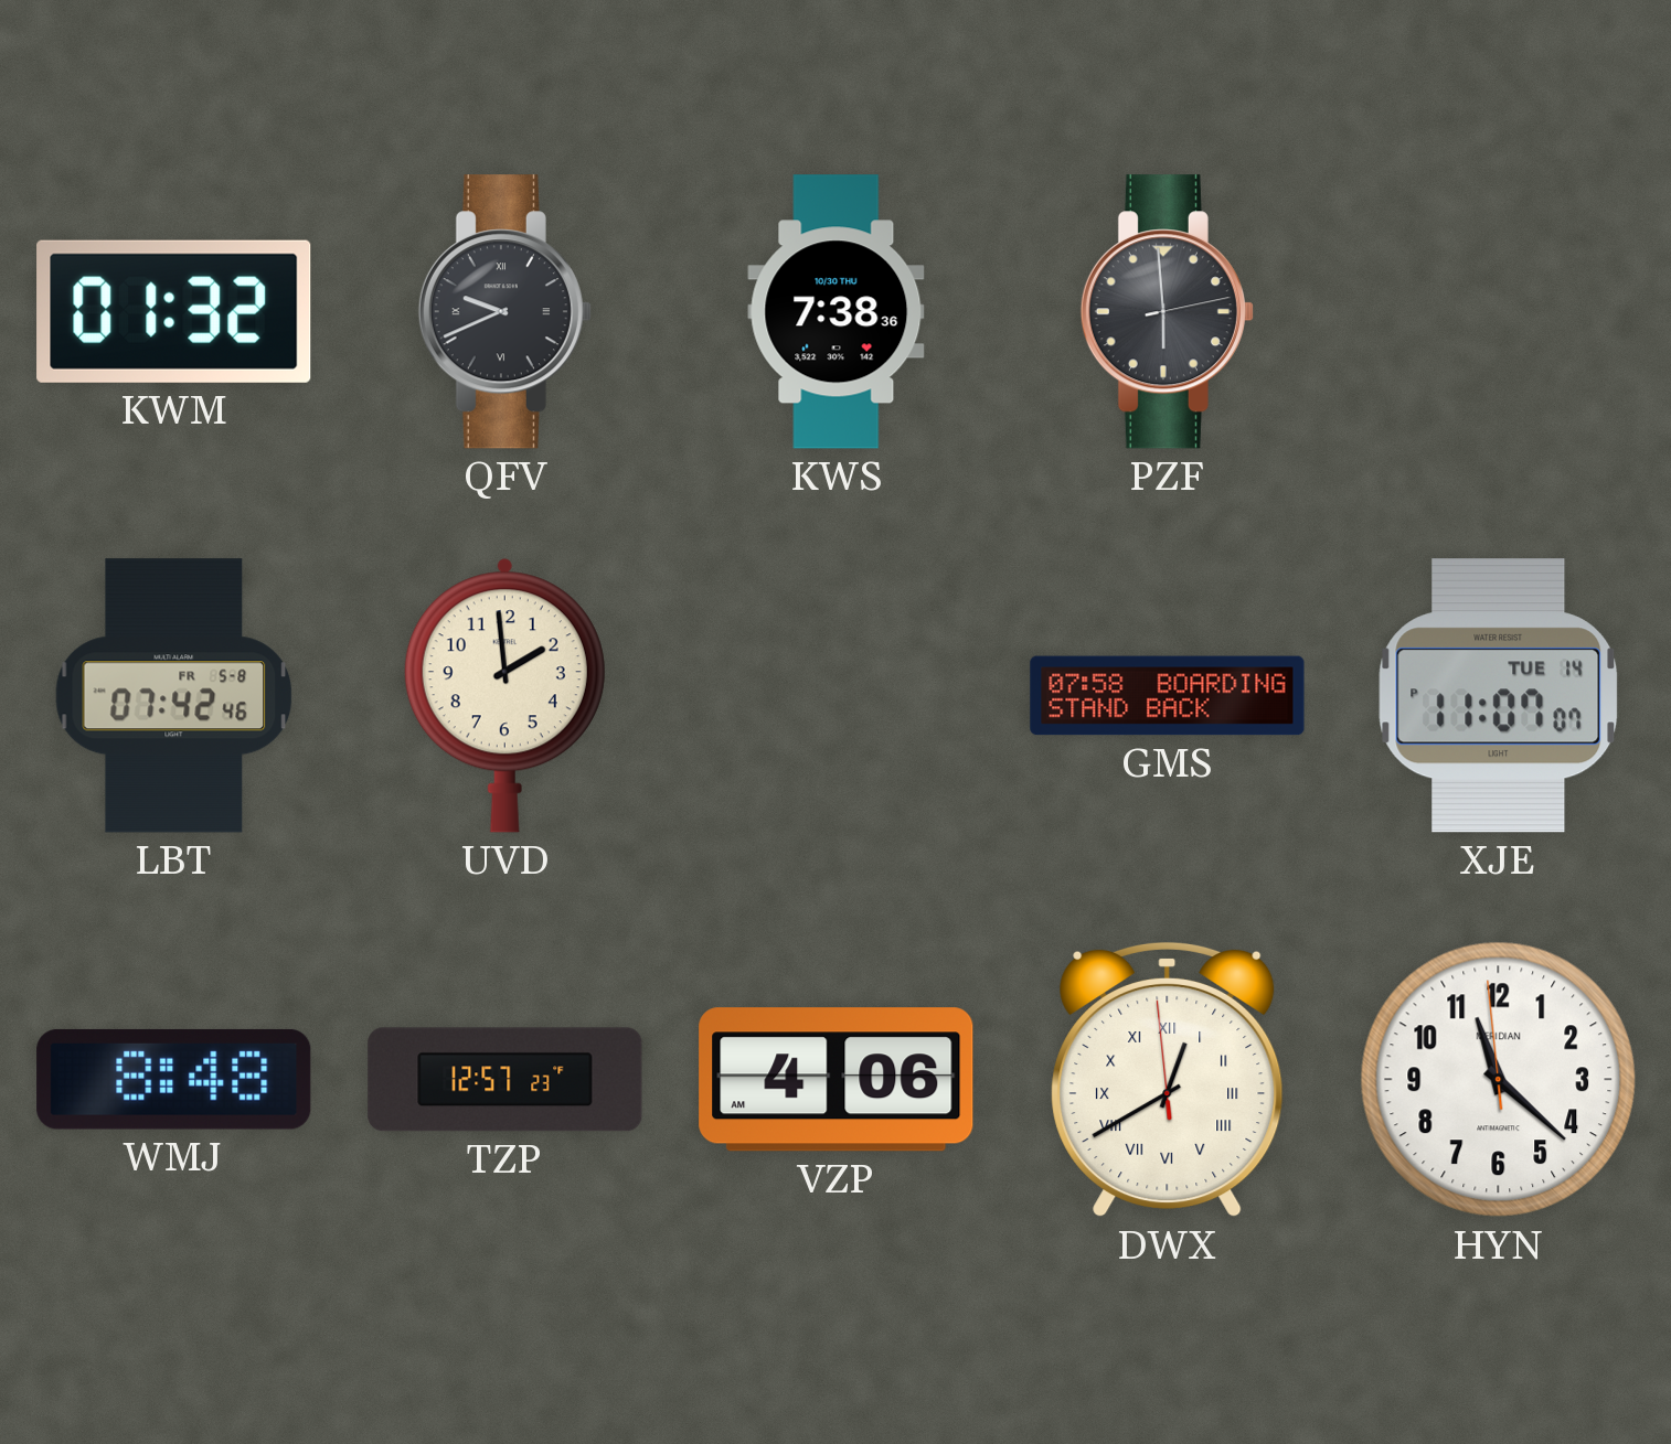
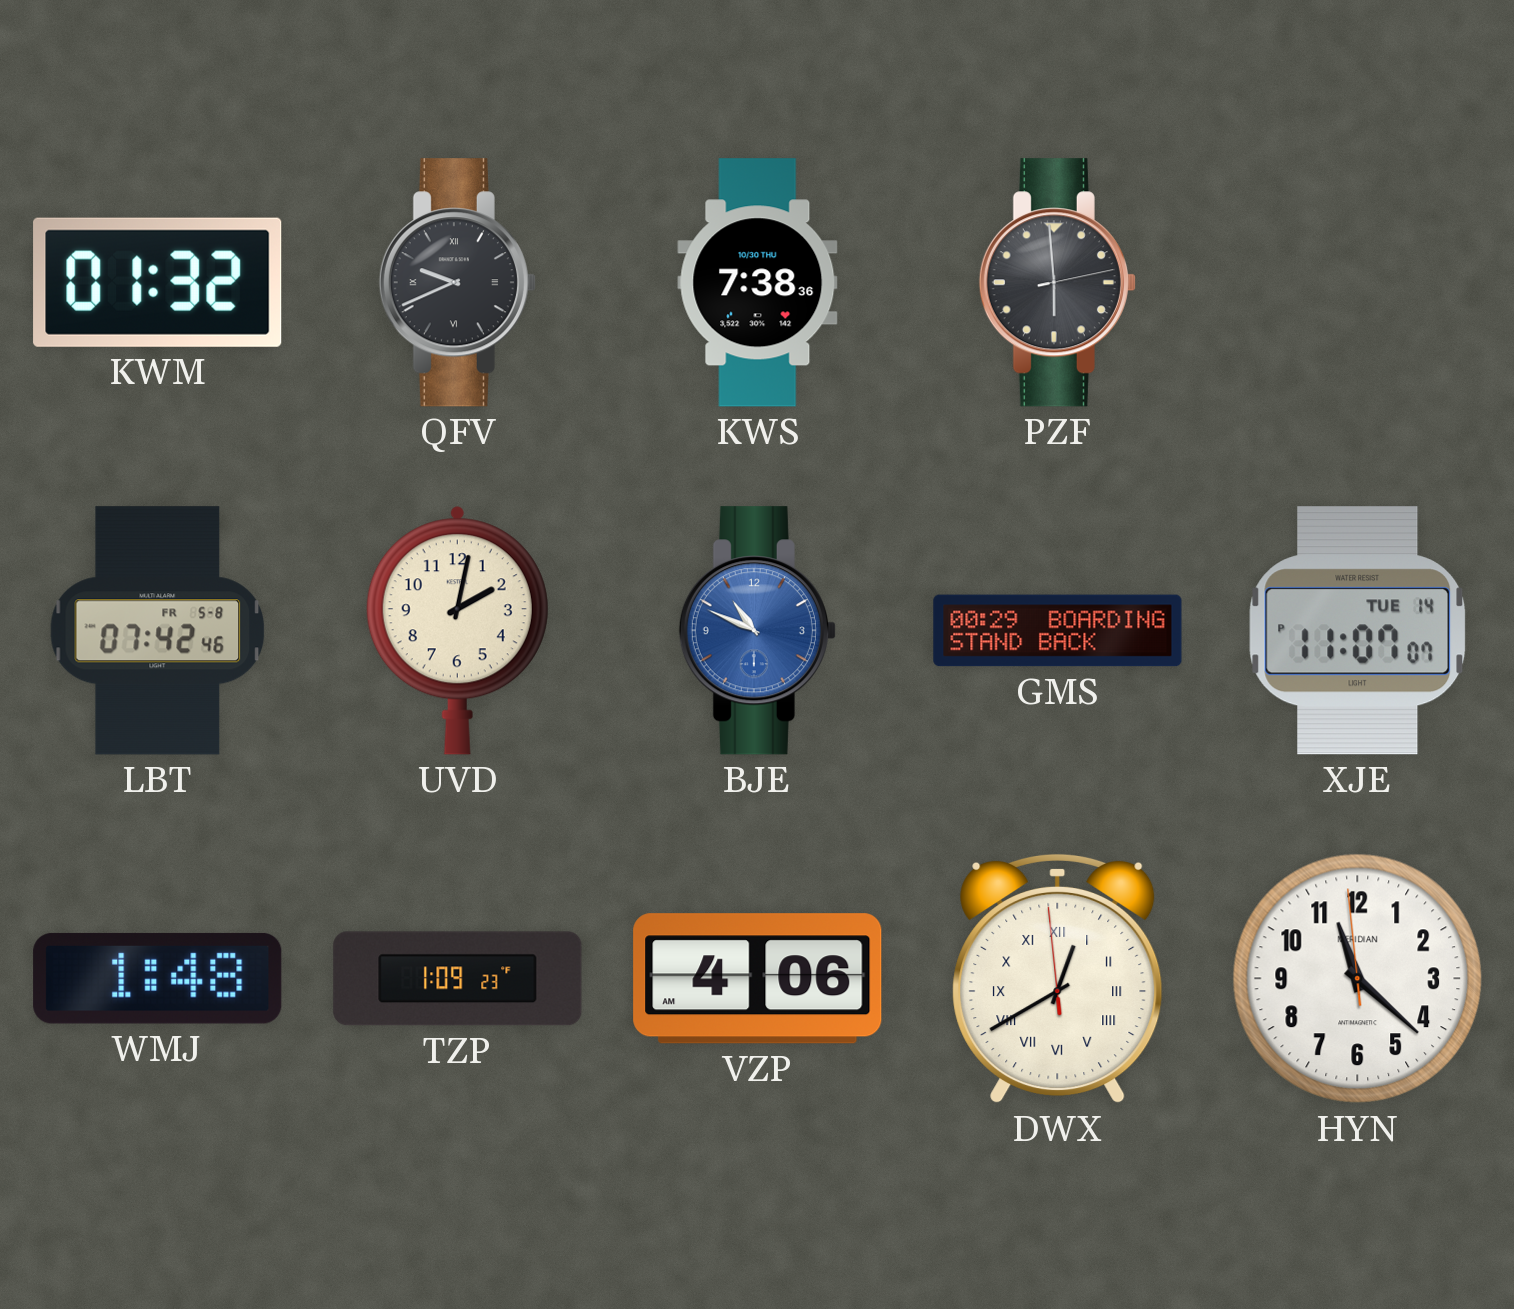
UVD: 1:59 -> 2:02
BJE: none -> 10:49
GMS: 07:58 -> 00:29
WMJ: 8:48 -> 1:48
TZP: 12:57 -> 1:09
